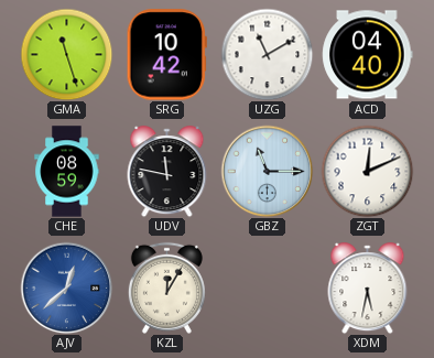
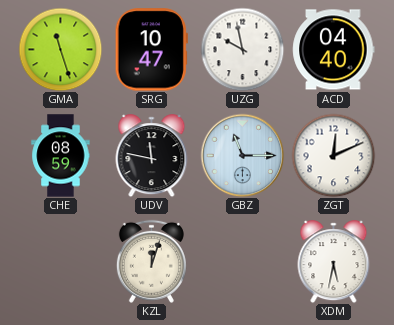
SRG: 10:42 -> 10:47
UZG: 11:10 -> 9:58
AJV: 12:38 -> none
KZL: 12:05 -> 12:03
